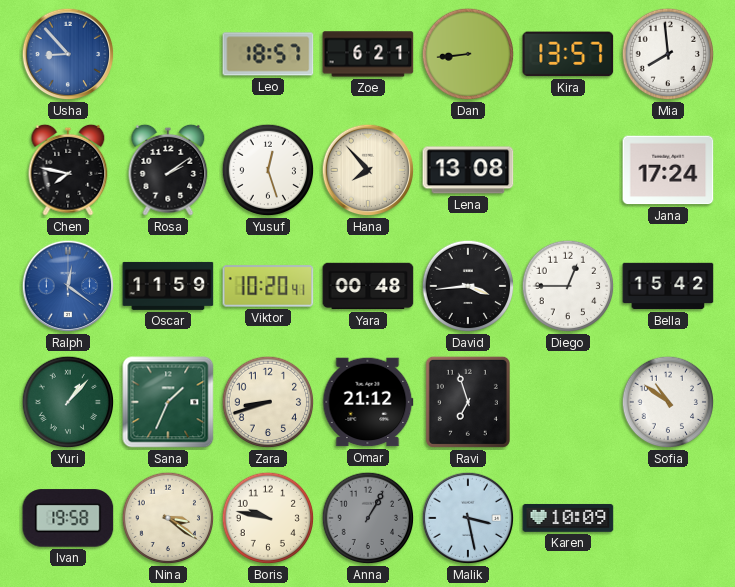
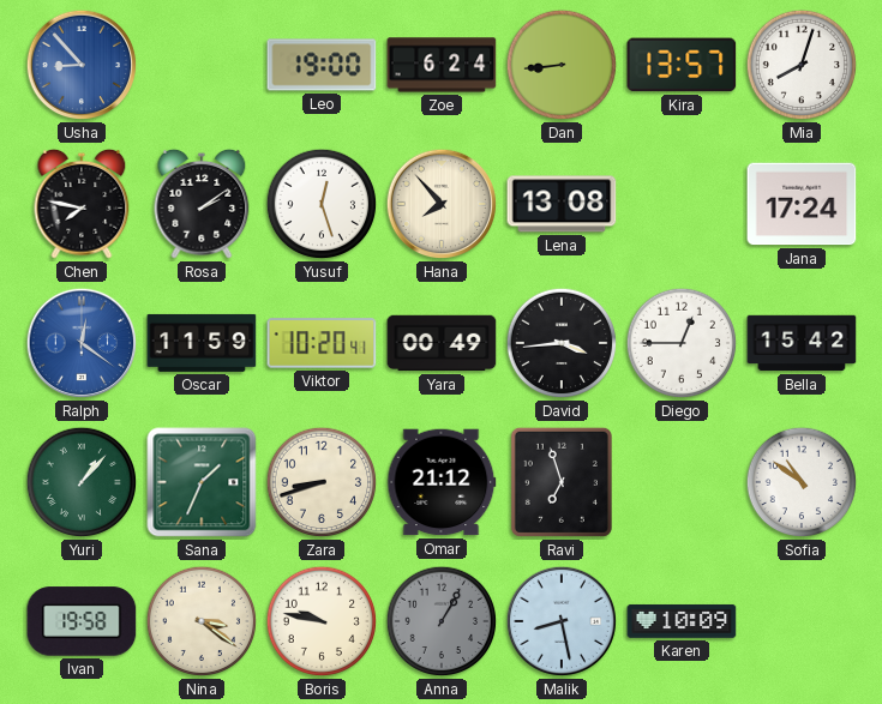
Leo: 18:57 -> 19:00
Zoe: 6:21 -> 6:24
Mia: 7:59 -> 8:03
Yara: 00:48 -> 00:49
Malik: 3:28 -> 8:28
